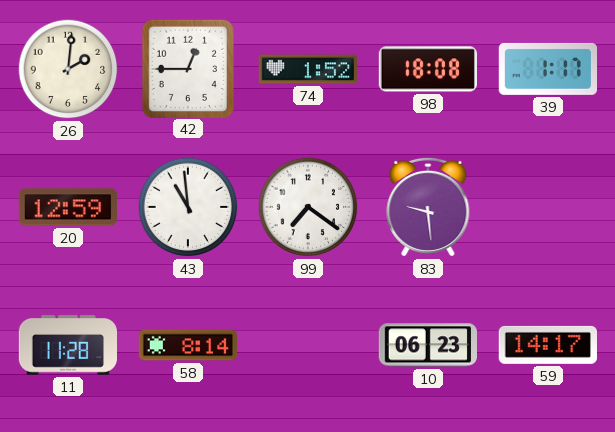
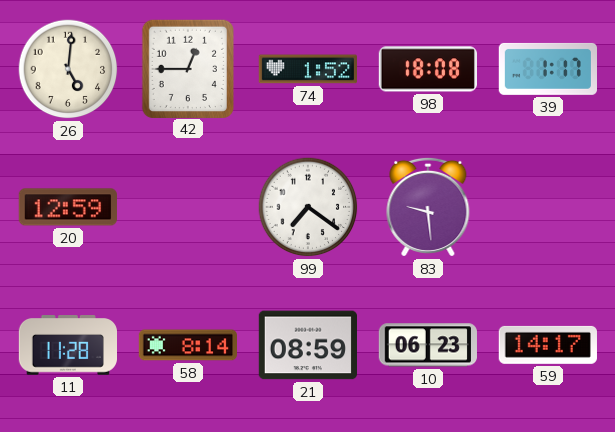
26: 2:01 -> 5:01
43: 10:59 -> none
21: none -> 08:59
